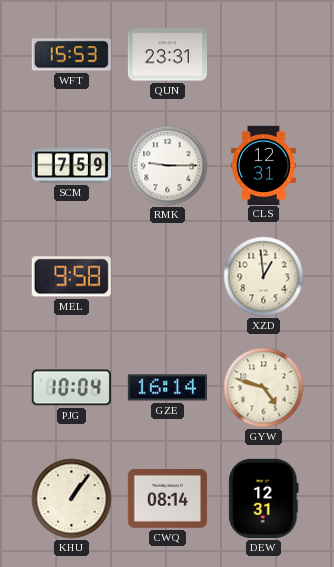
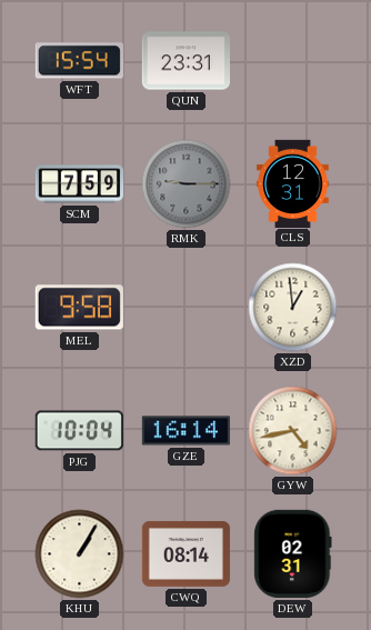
WFT: 15:53 -> 15:54
RMK dial: white -> grey
GYW: 4:48 -> 4:43
KHU: 1:06 -> 1:05
DEW: 12:31 -> 02:31
